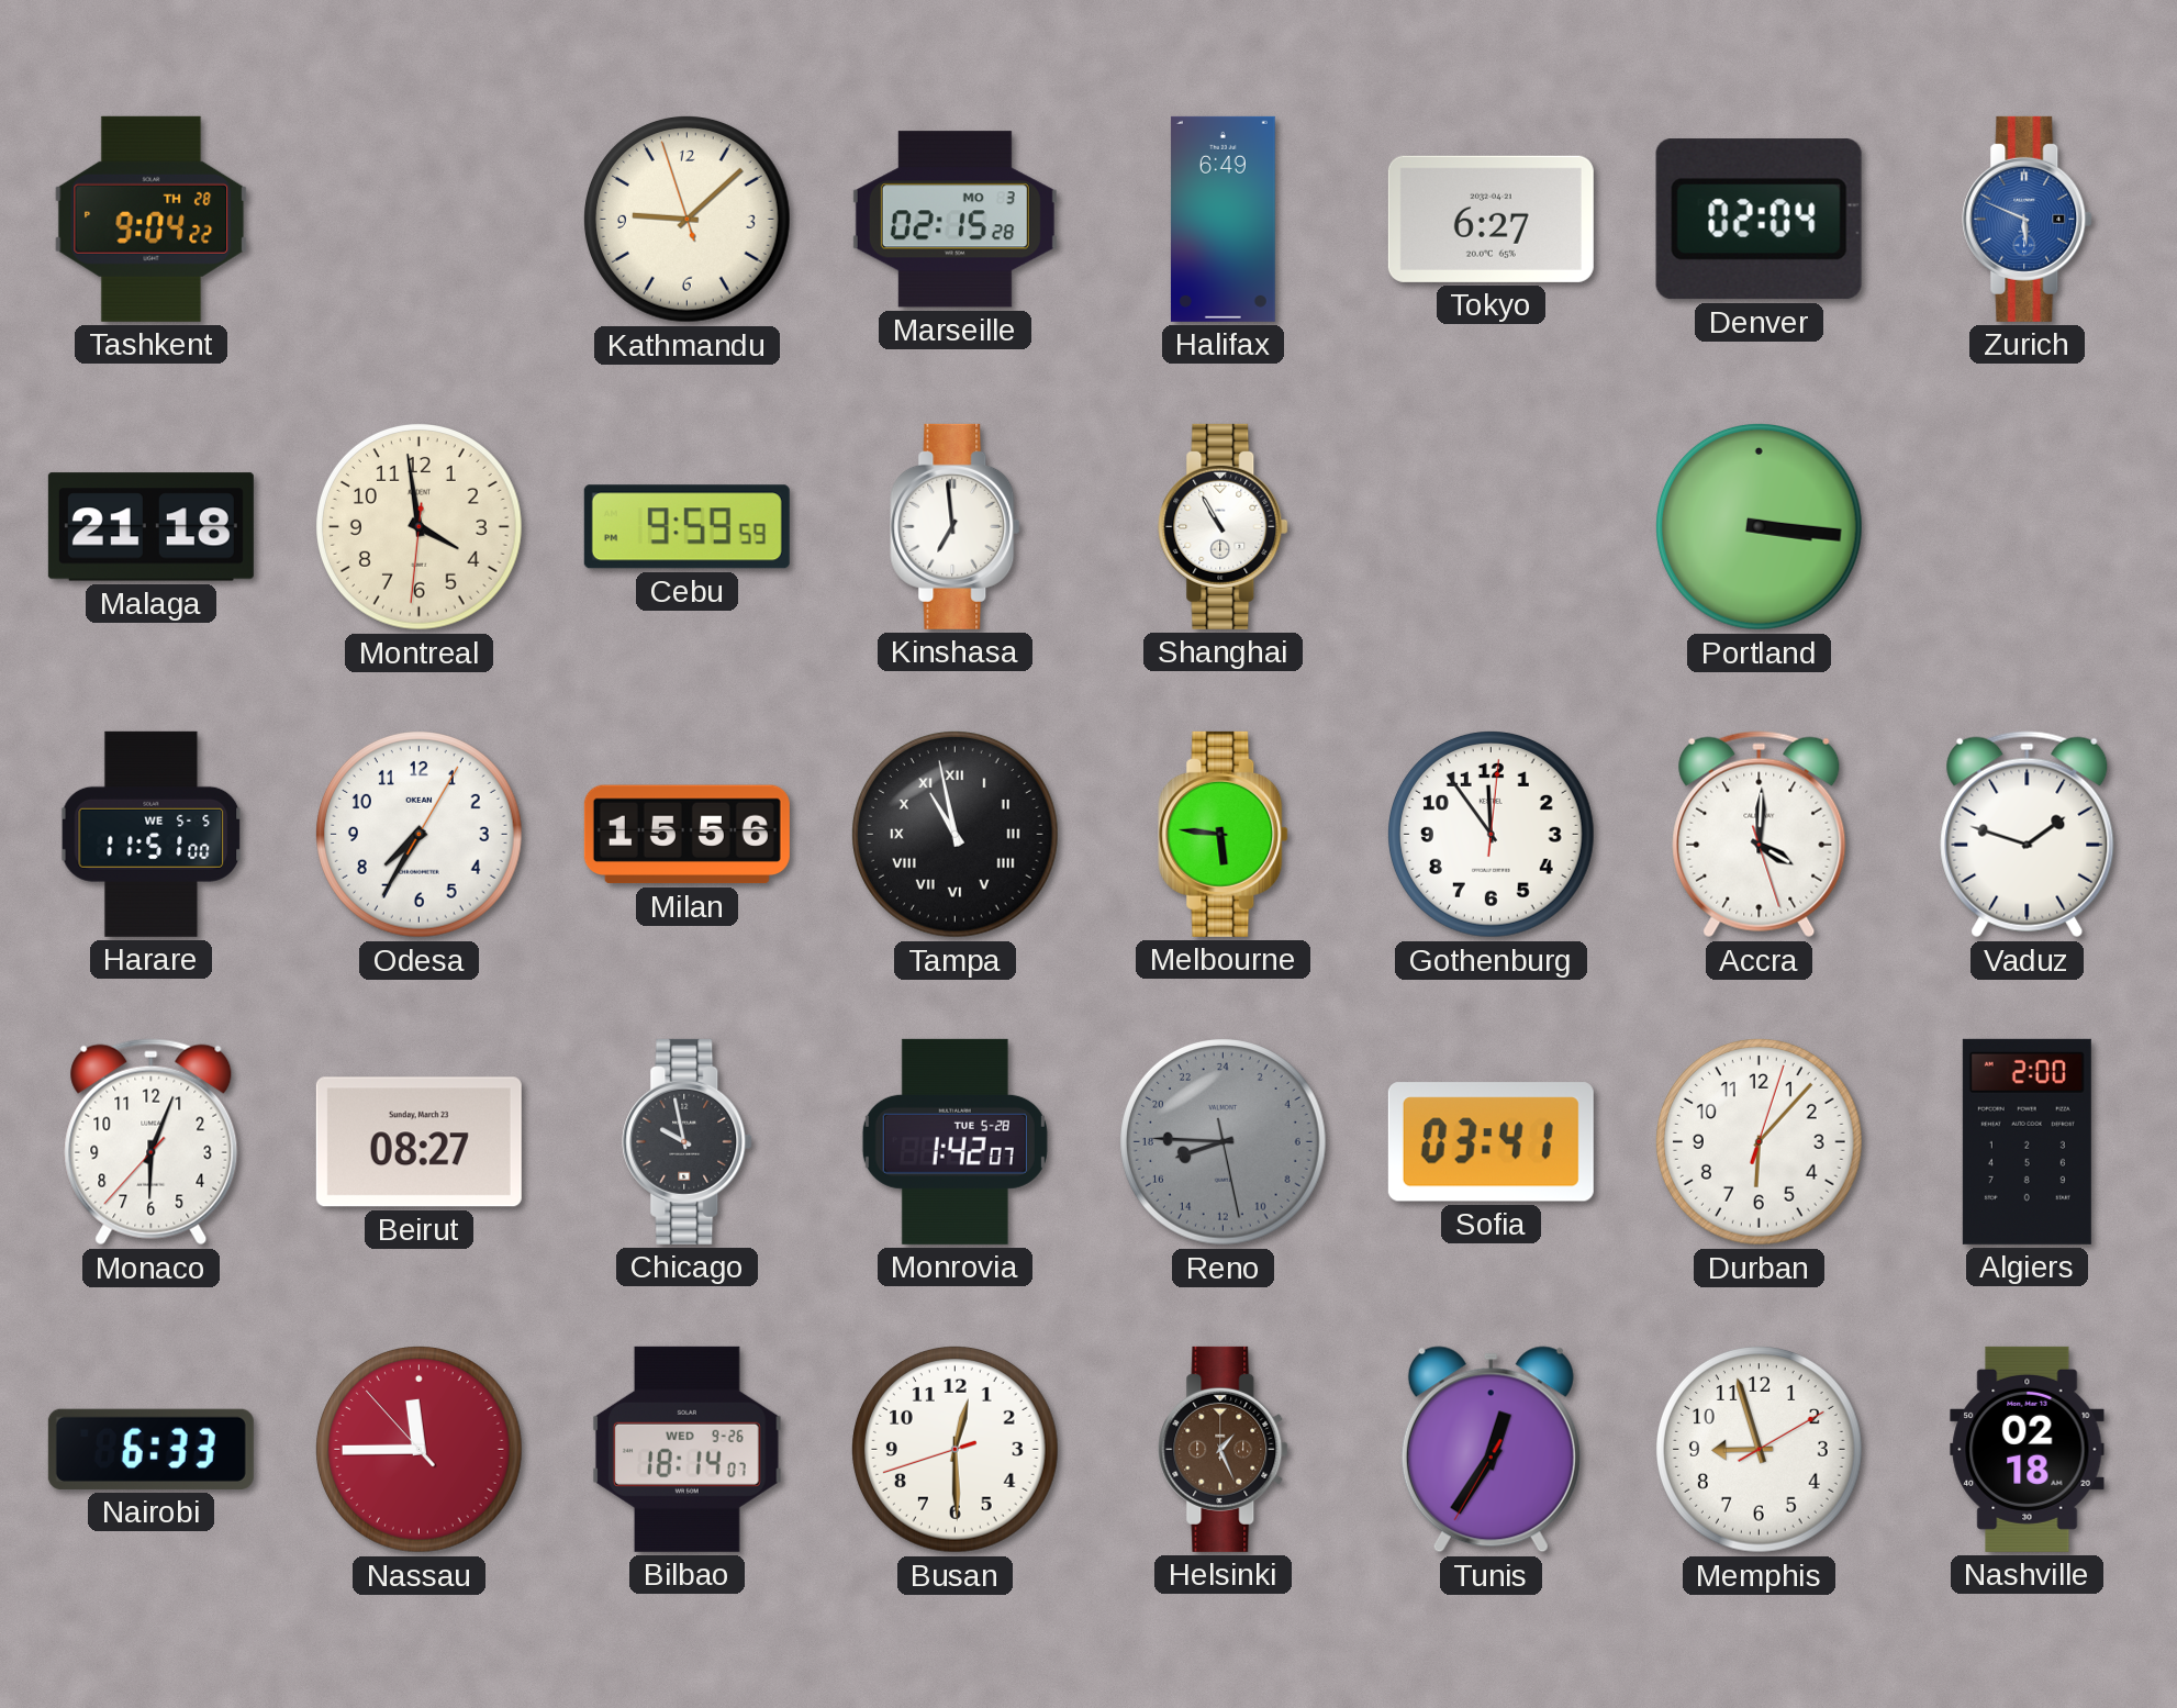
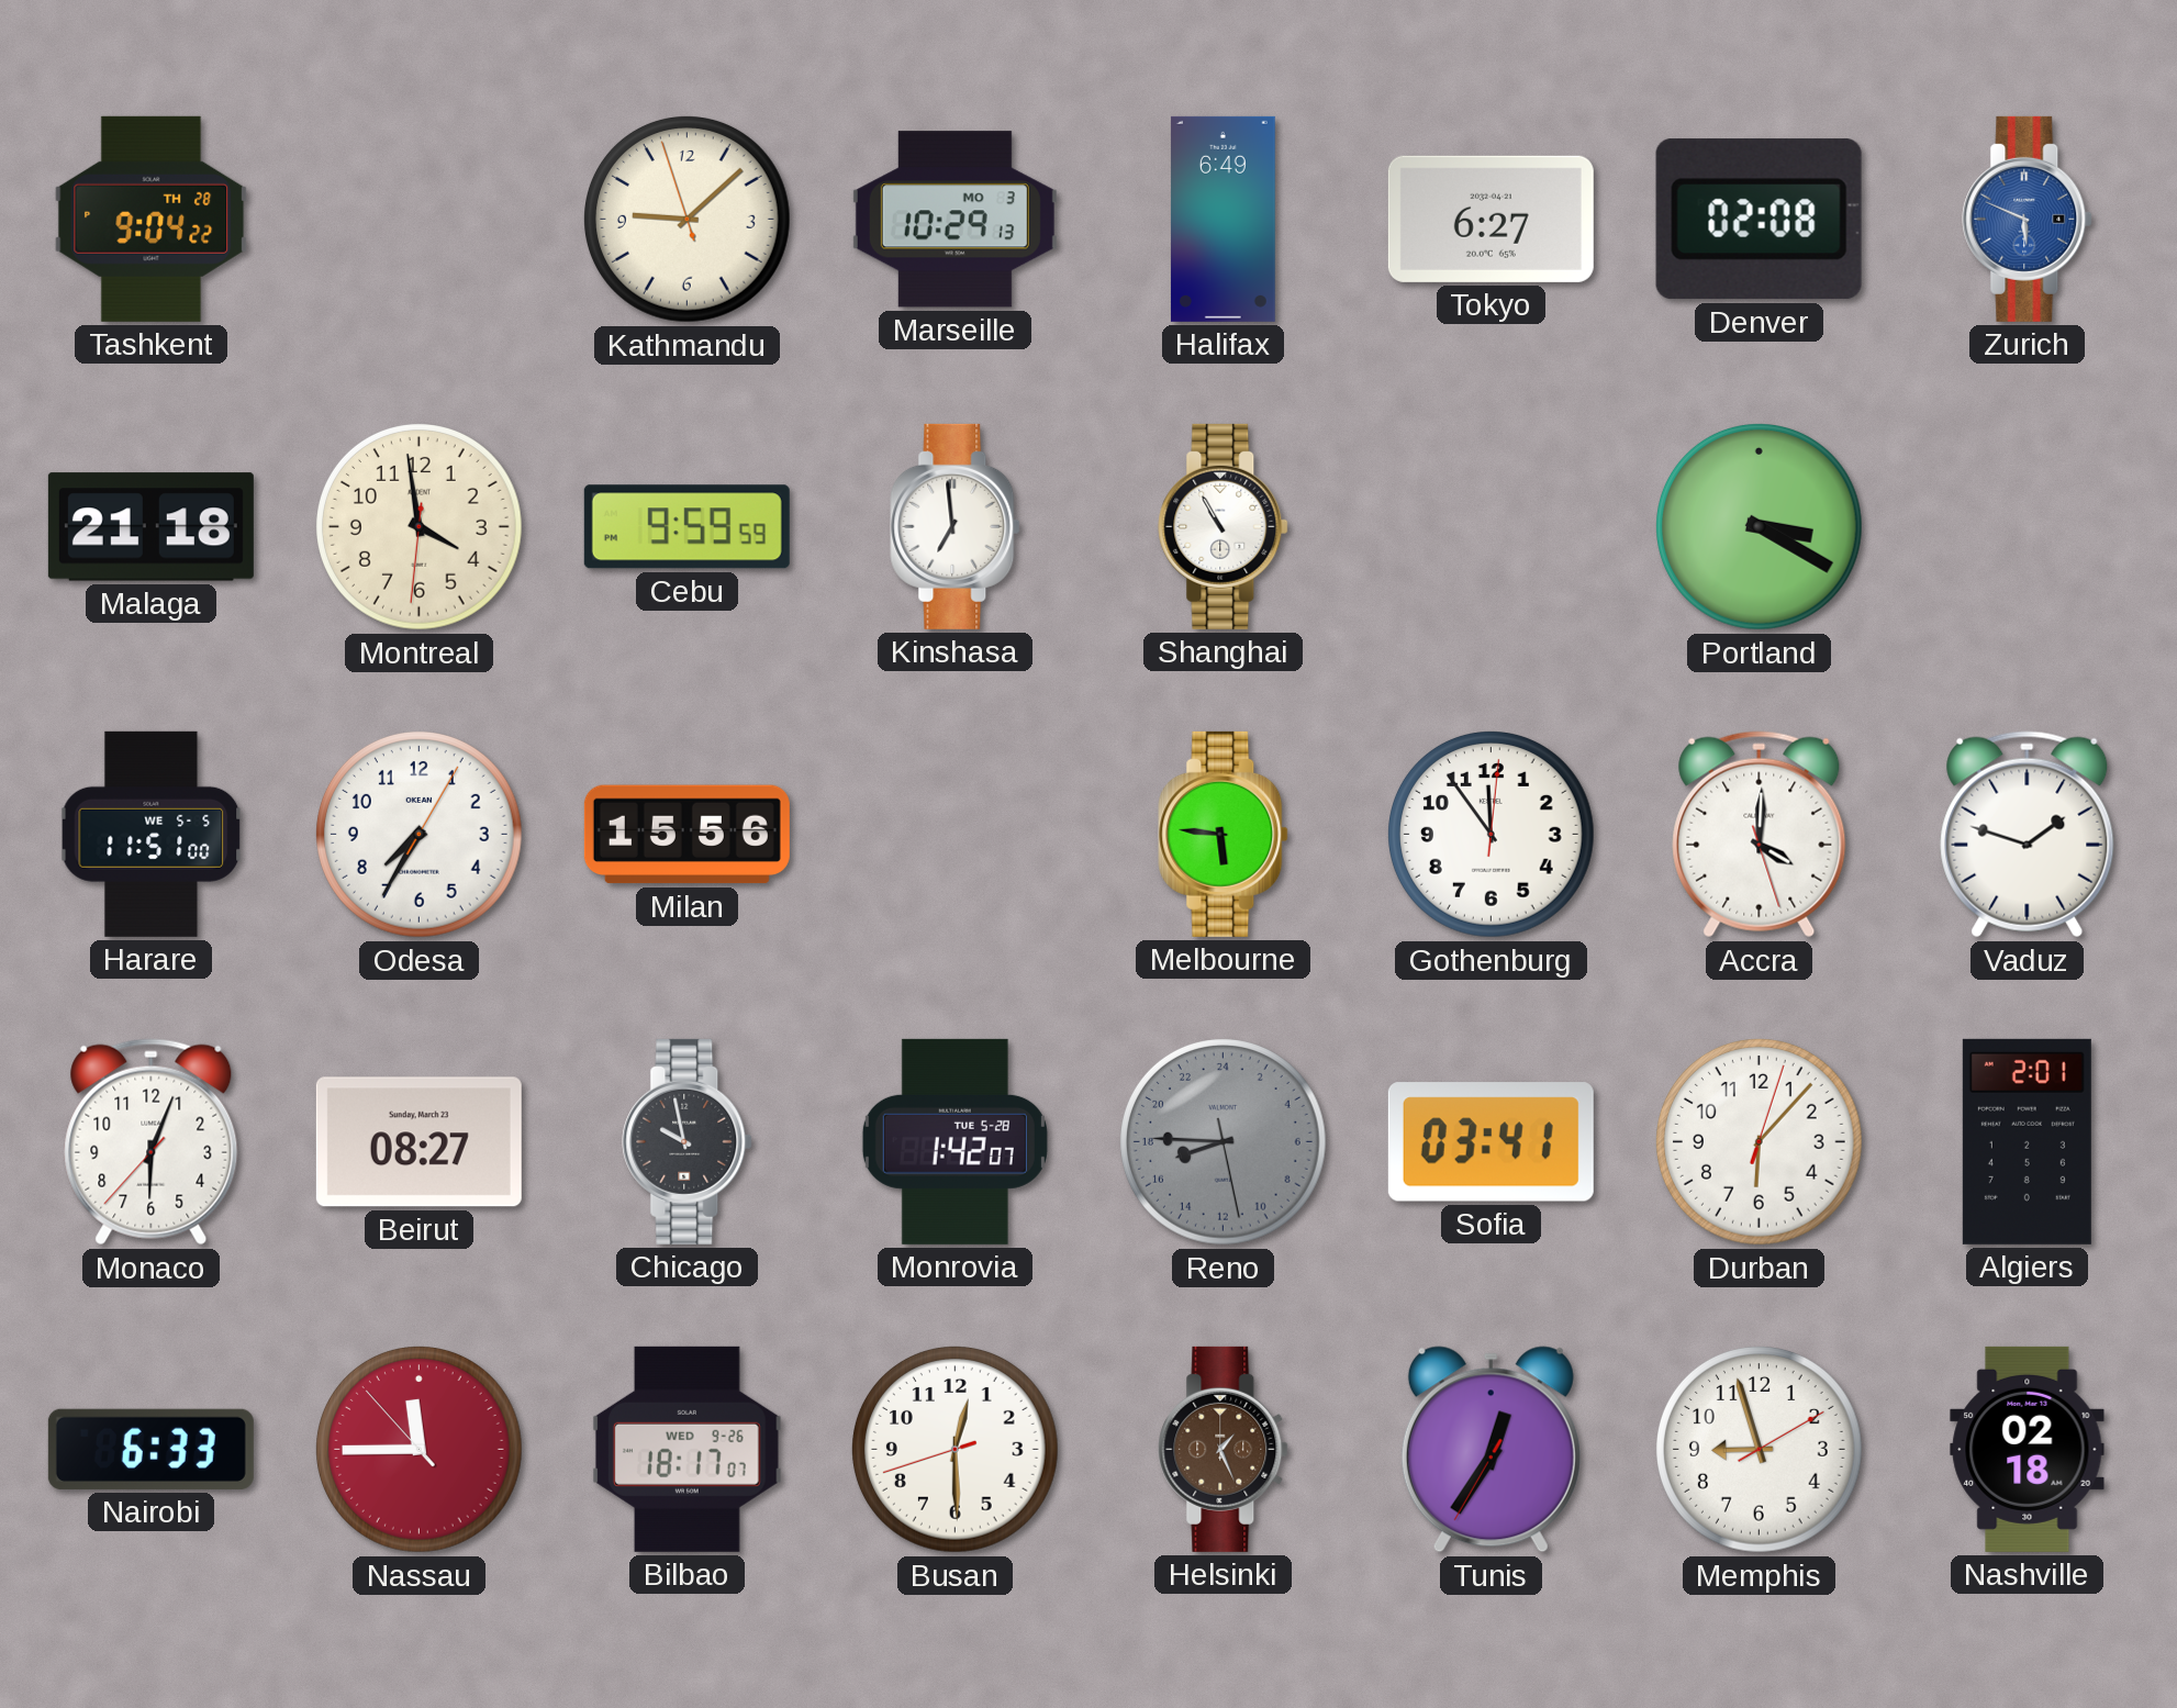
Marseille: 02:15 -> 10:29
Denver: 02:04 -> 02:08
Portland: 3:16 -> 3:20
Tampa: 10:58 -> none
Algiers: 2:00 -> 2:01
Bilbao: 18:14 -> 18:17
